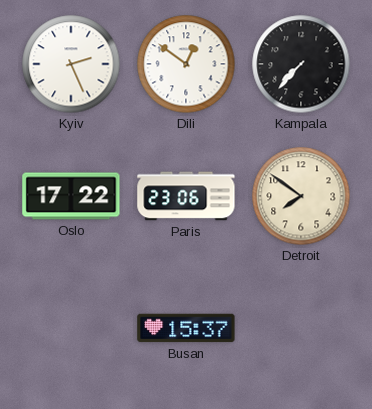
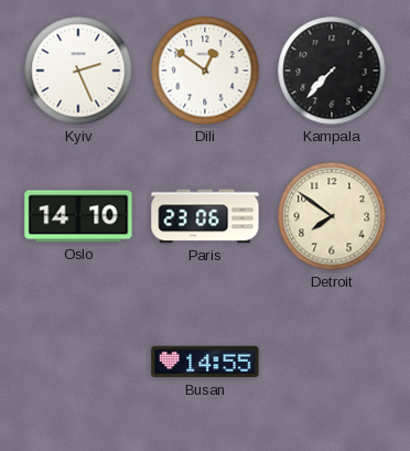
Oslo: 17:22 -> 14:10
Busan: 15:37 -> 14:55
